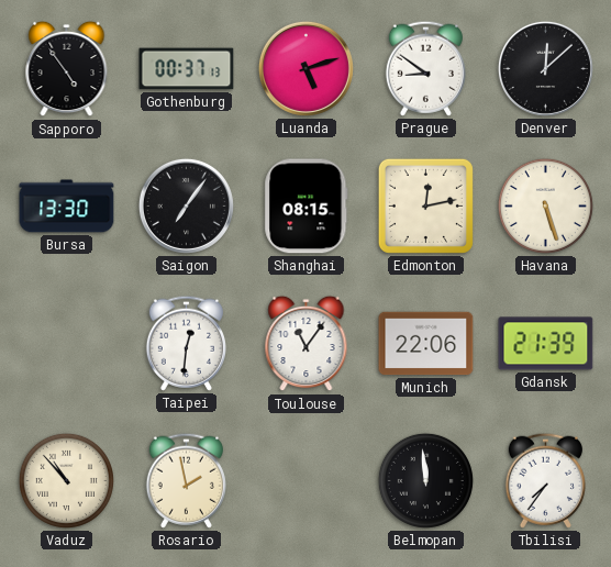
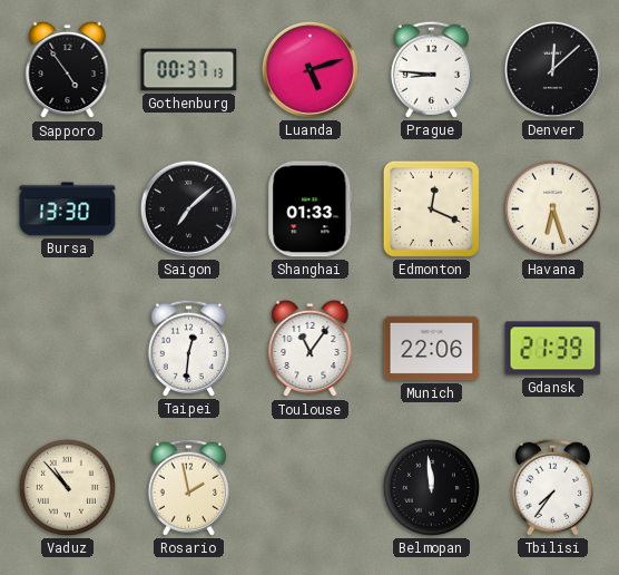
Prague: 8:51 -> 8:46
Saigon: 7:06 -> 7:08
Shanghai: 08:15 -> 01:33
Edmonton: 12:13 -> 12:19
Havana: 5:27 -> 6:27
